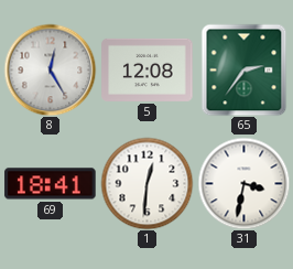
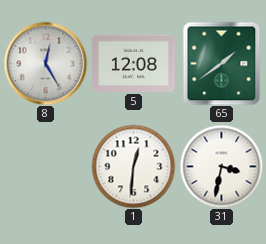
65: 2:36 -> 1:39
69: 18:41 -> none
